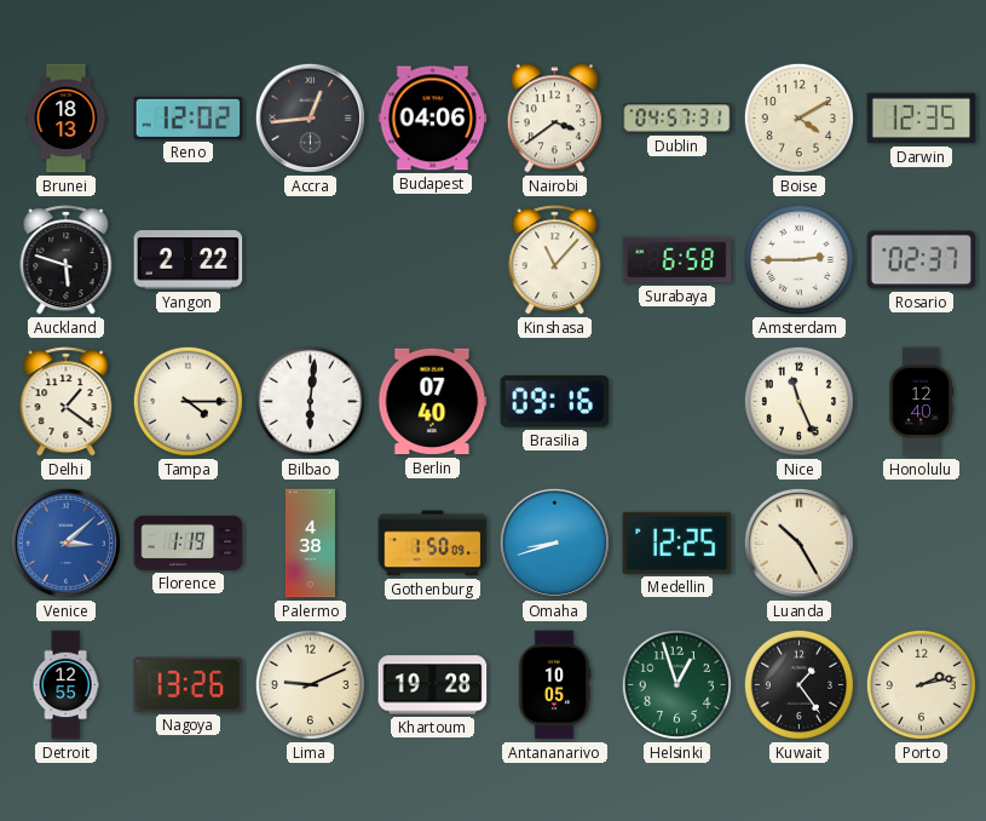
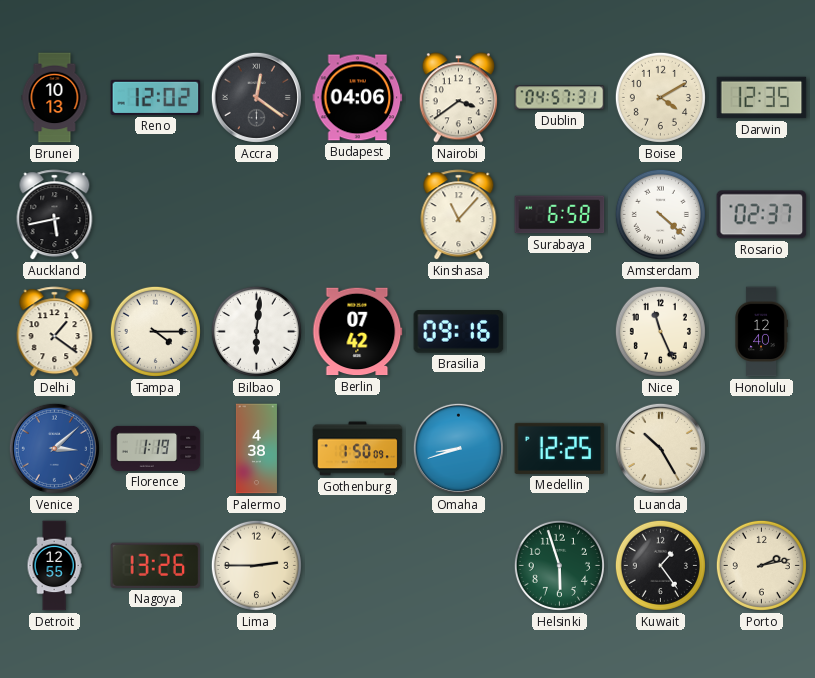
Brunei: 18:13 -> 10:13
Accra: 12:44 -> 12:21
Auckland: 5:48 -> 5:43
Yangon: 2:22 -> none
Amsterdam: 2:45 -> 4:22
Berlin: 07:40 -> 07:42
Lima: 9:11 -> 2:45
Khartoum: 19:28 -> none
Antananarivo: 10:05 -> none
Helsinki: 12:57 -> 5:57
